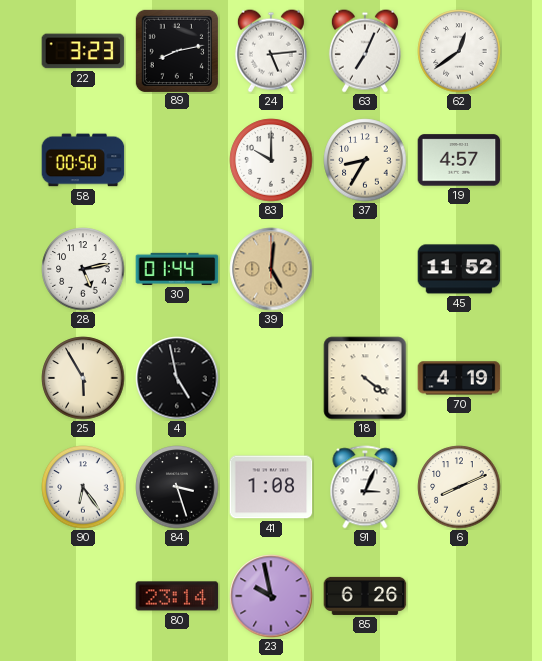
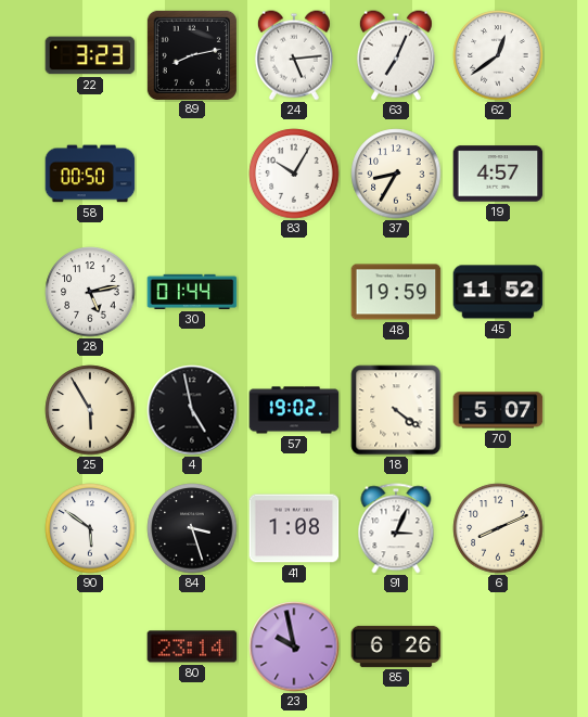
83: 10:00 -> 10:05
39: 5:01 -> none
48: none -> 19:59
57: none -> 19:02
70: 4:19 -> 5:07
90: 6:24 -> 5:51
